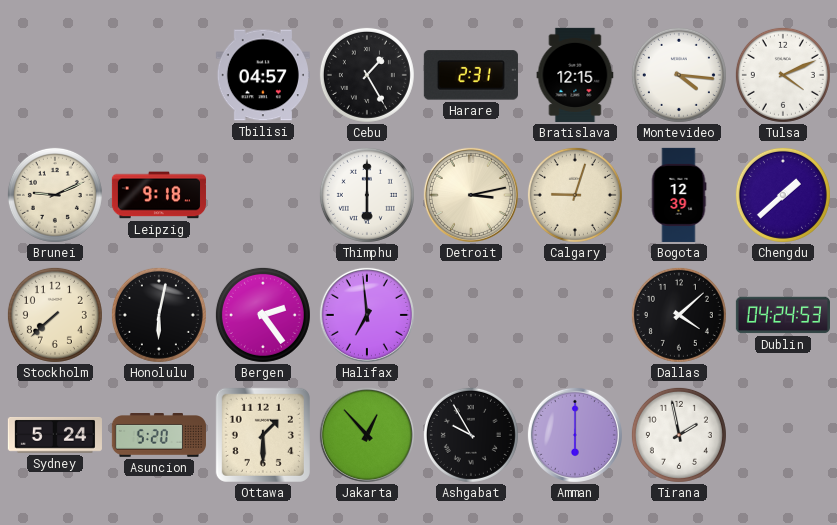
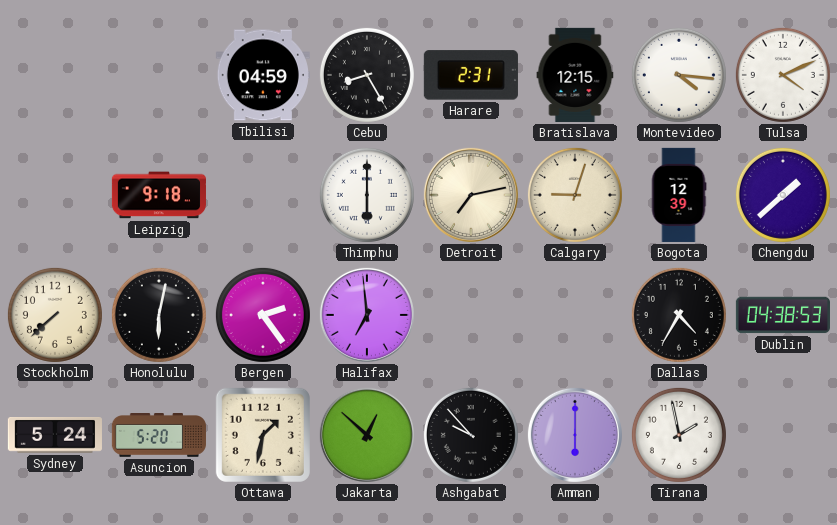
Tbilisi: 04:57 -> 04:59
Cebu: 1:25 -> 8:25
Brunei: 9:11 -> none
Detroit: 3:13 -> 7:13
Dallas: 4:08 -> 4:35
Dublin: 04:24 -> 04:38
Ottawa: 1:30 -> 1:32
Jakarta: 12:53 -> 12:52
Ashgabat: 9:55 -> 9:53
